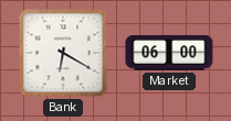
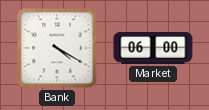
Bank: 6:20 -> 4:20
